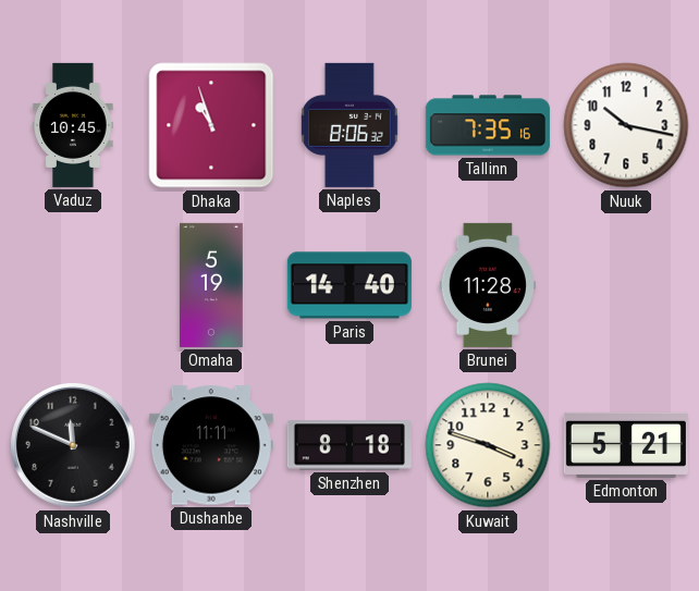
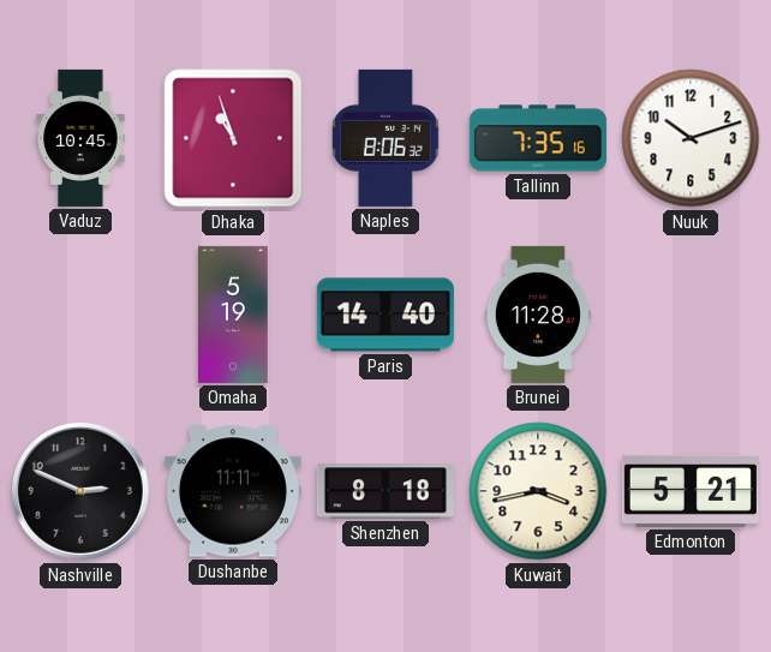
Nuuk: 10:17 -> 10:12
Nashville: 11:49 -> 2:49
Kuwait: 3:48 -> 3:43
